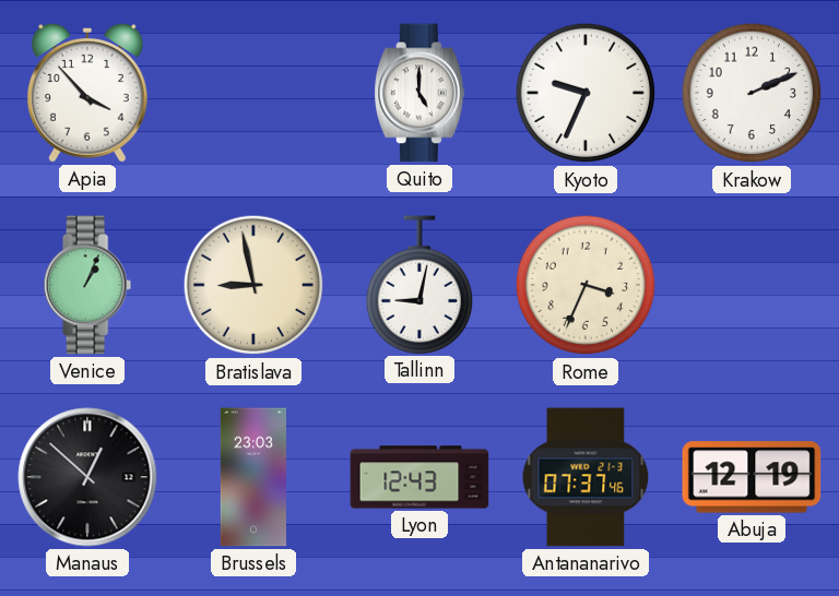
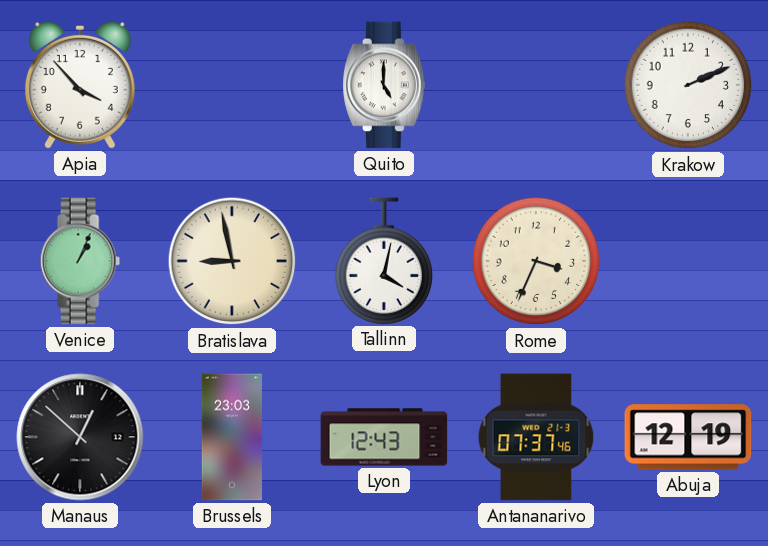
Kyoto: 9:34 -> none
Tallinn: 9:02 -> 4:02
